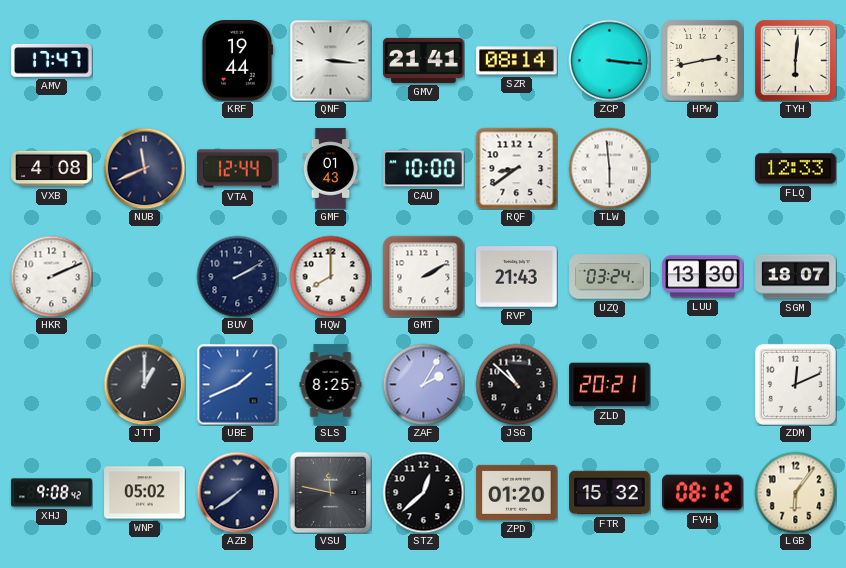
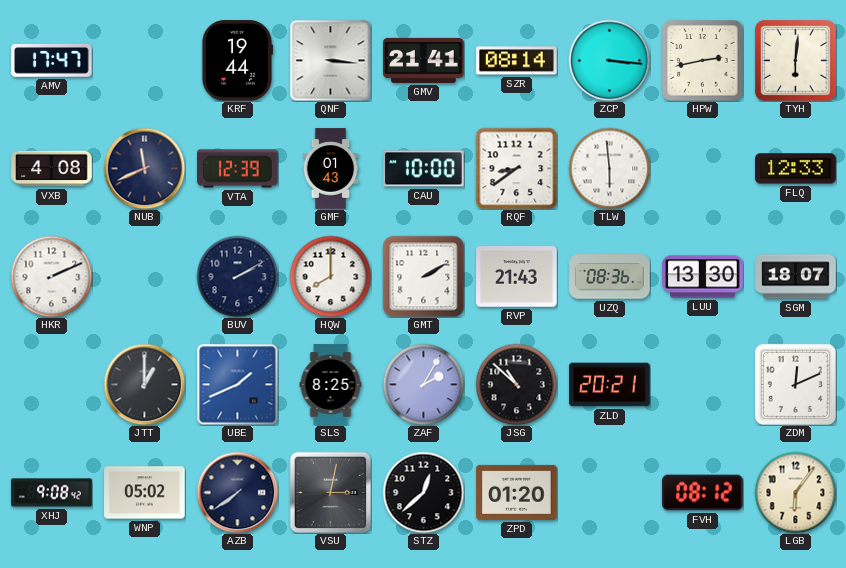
VTA: 12:44 -> 12:39
UZQ: 03:24 -> 08:36
VSU: 11:47 -> 3:02
FTR: 15:32 -> none
